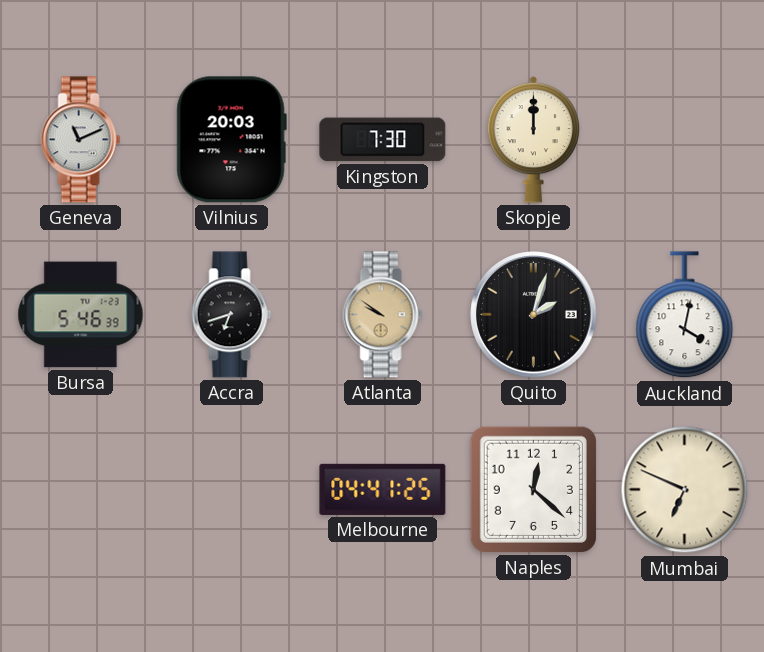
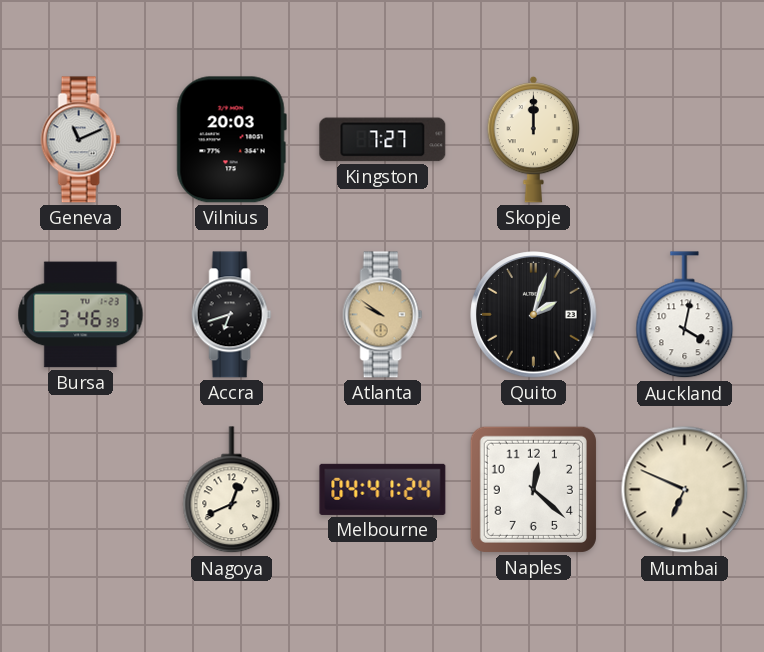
Kingston: 7:30 -> 7:27
Bursa: 5:46 -> 3:46
Nagoya: none -> 12:41
Melbourne: 04:41:25 -> 04:41:24
